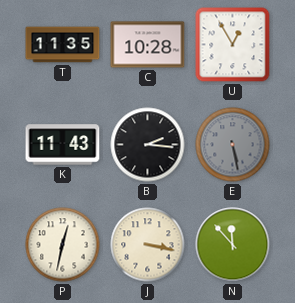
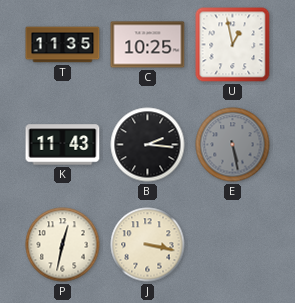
C: 10:28 -> 10:25
U: 12:55 -> 12:58
N: 11:53 -> none
